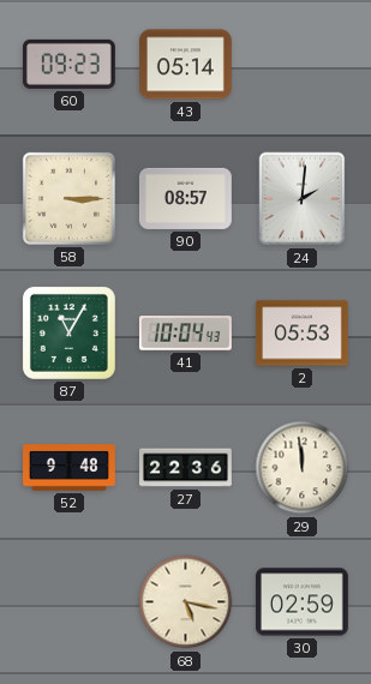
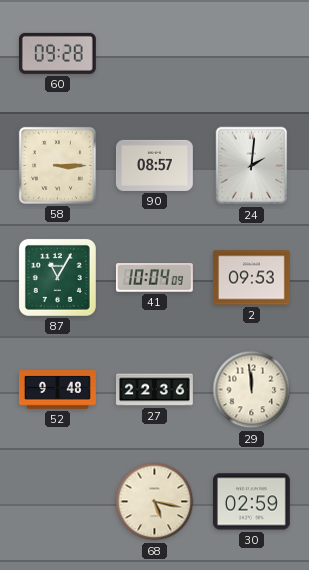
60: 09:23 -> 09:28
43: 05:14 -> none
41: 10:04:43 -> 10:04:09
2: 05:53 -> 09:53
